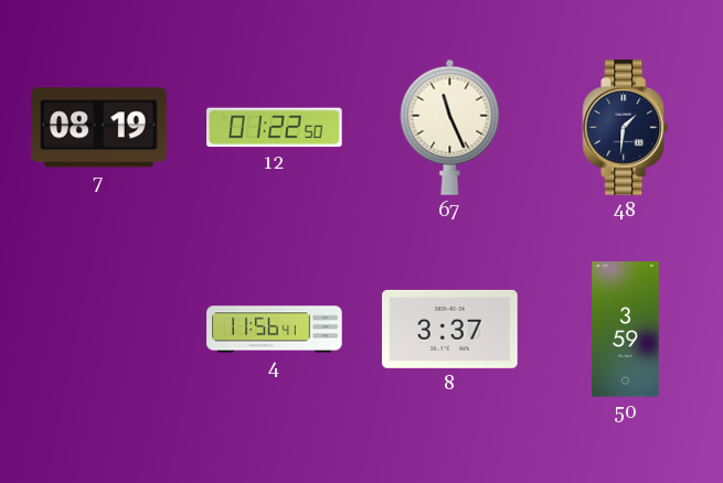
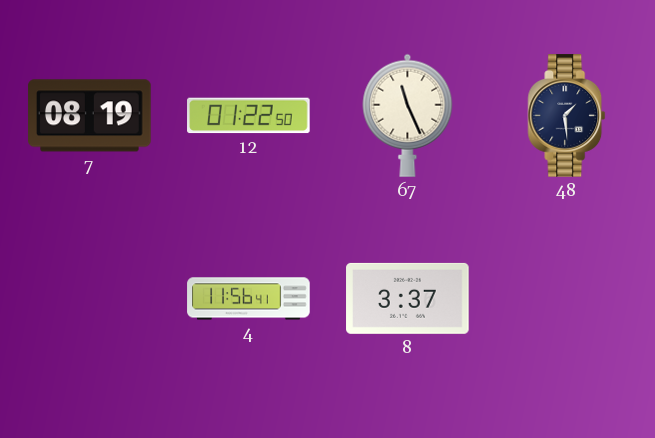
48: 1:31 -> 1:29
50: 3:59 -> none
